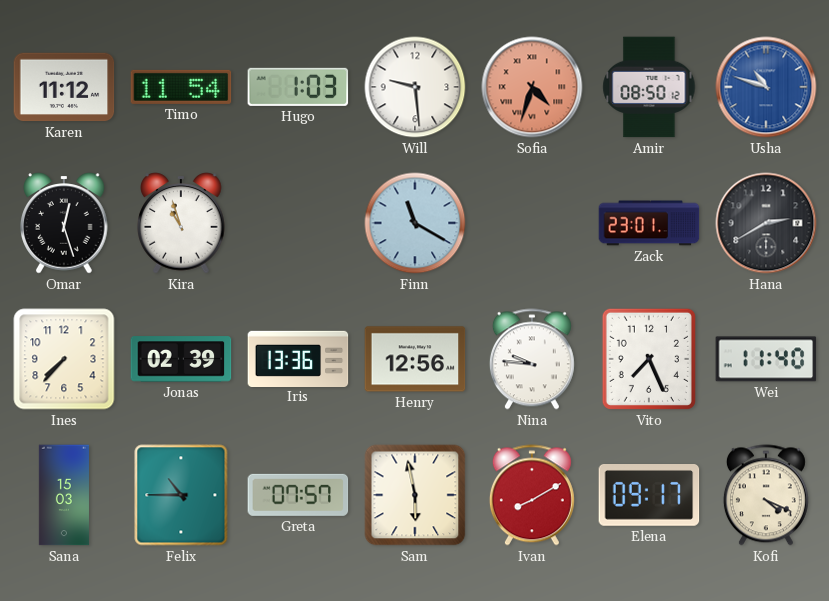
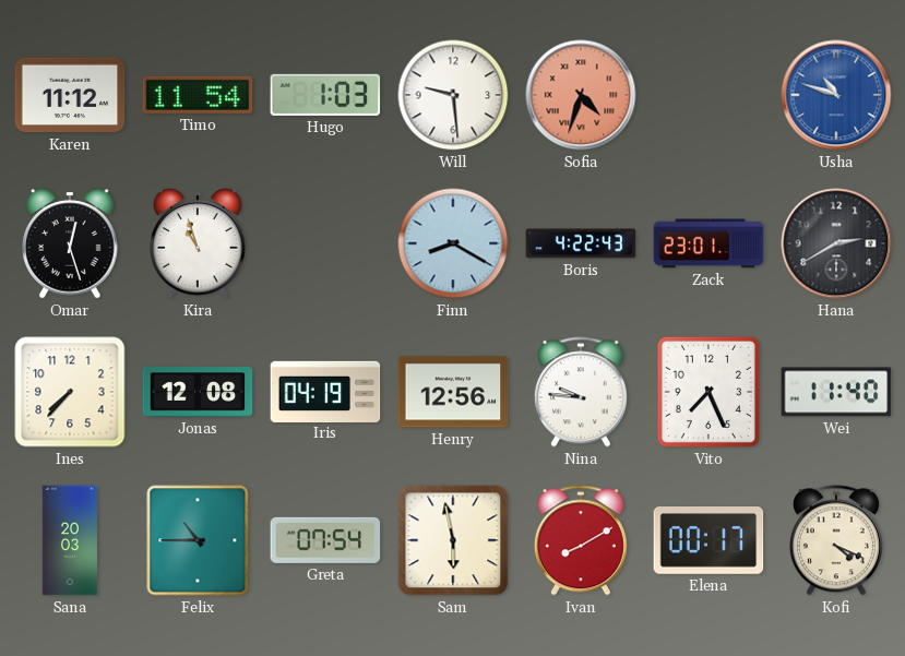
Amir: 08:50 -> none
Finn: 11:20 -> 8:20
Boris: none -> 4:22
Jonas: 02:39 -> 12:08
Iris: 13:36 -> 04:19
Sana: 15:03 -> 20:03
Greta: 07:57 -> 07:54
Elena: 09:17 -> 00:17
